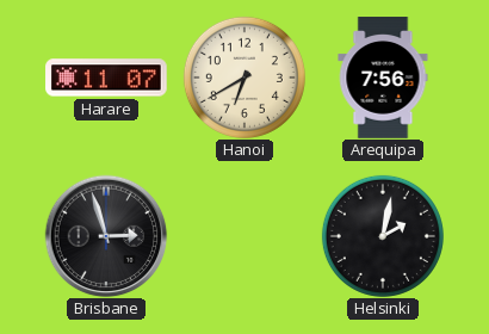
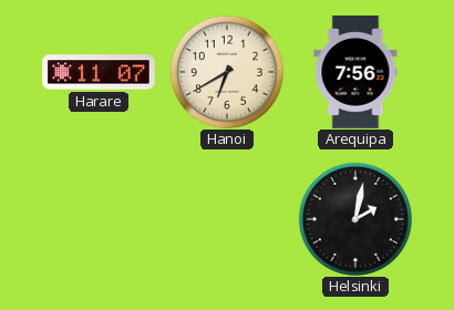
Brisbane: 2:57 -> none
